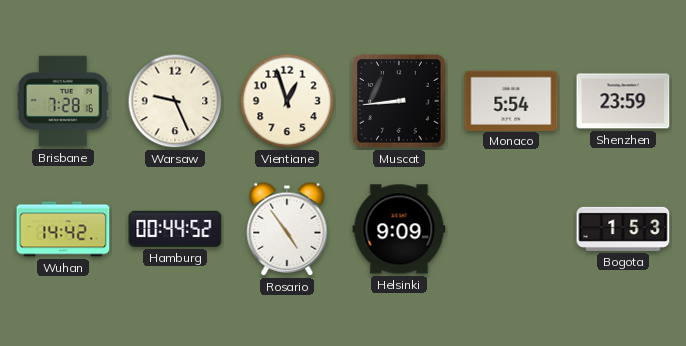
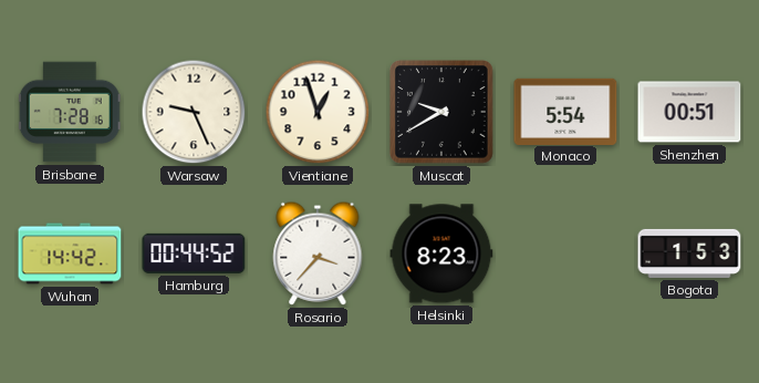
Muscat: 8:44 -> 9:40
Shenzhen: 23:59 -> 00:51
Rosario: 4:54 -> 3:37
Helsinki: 9:09 -> 8:23
